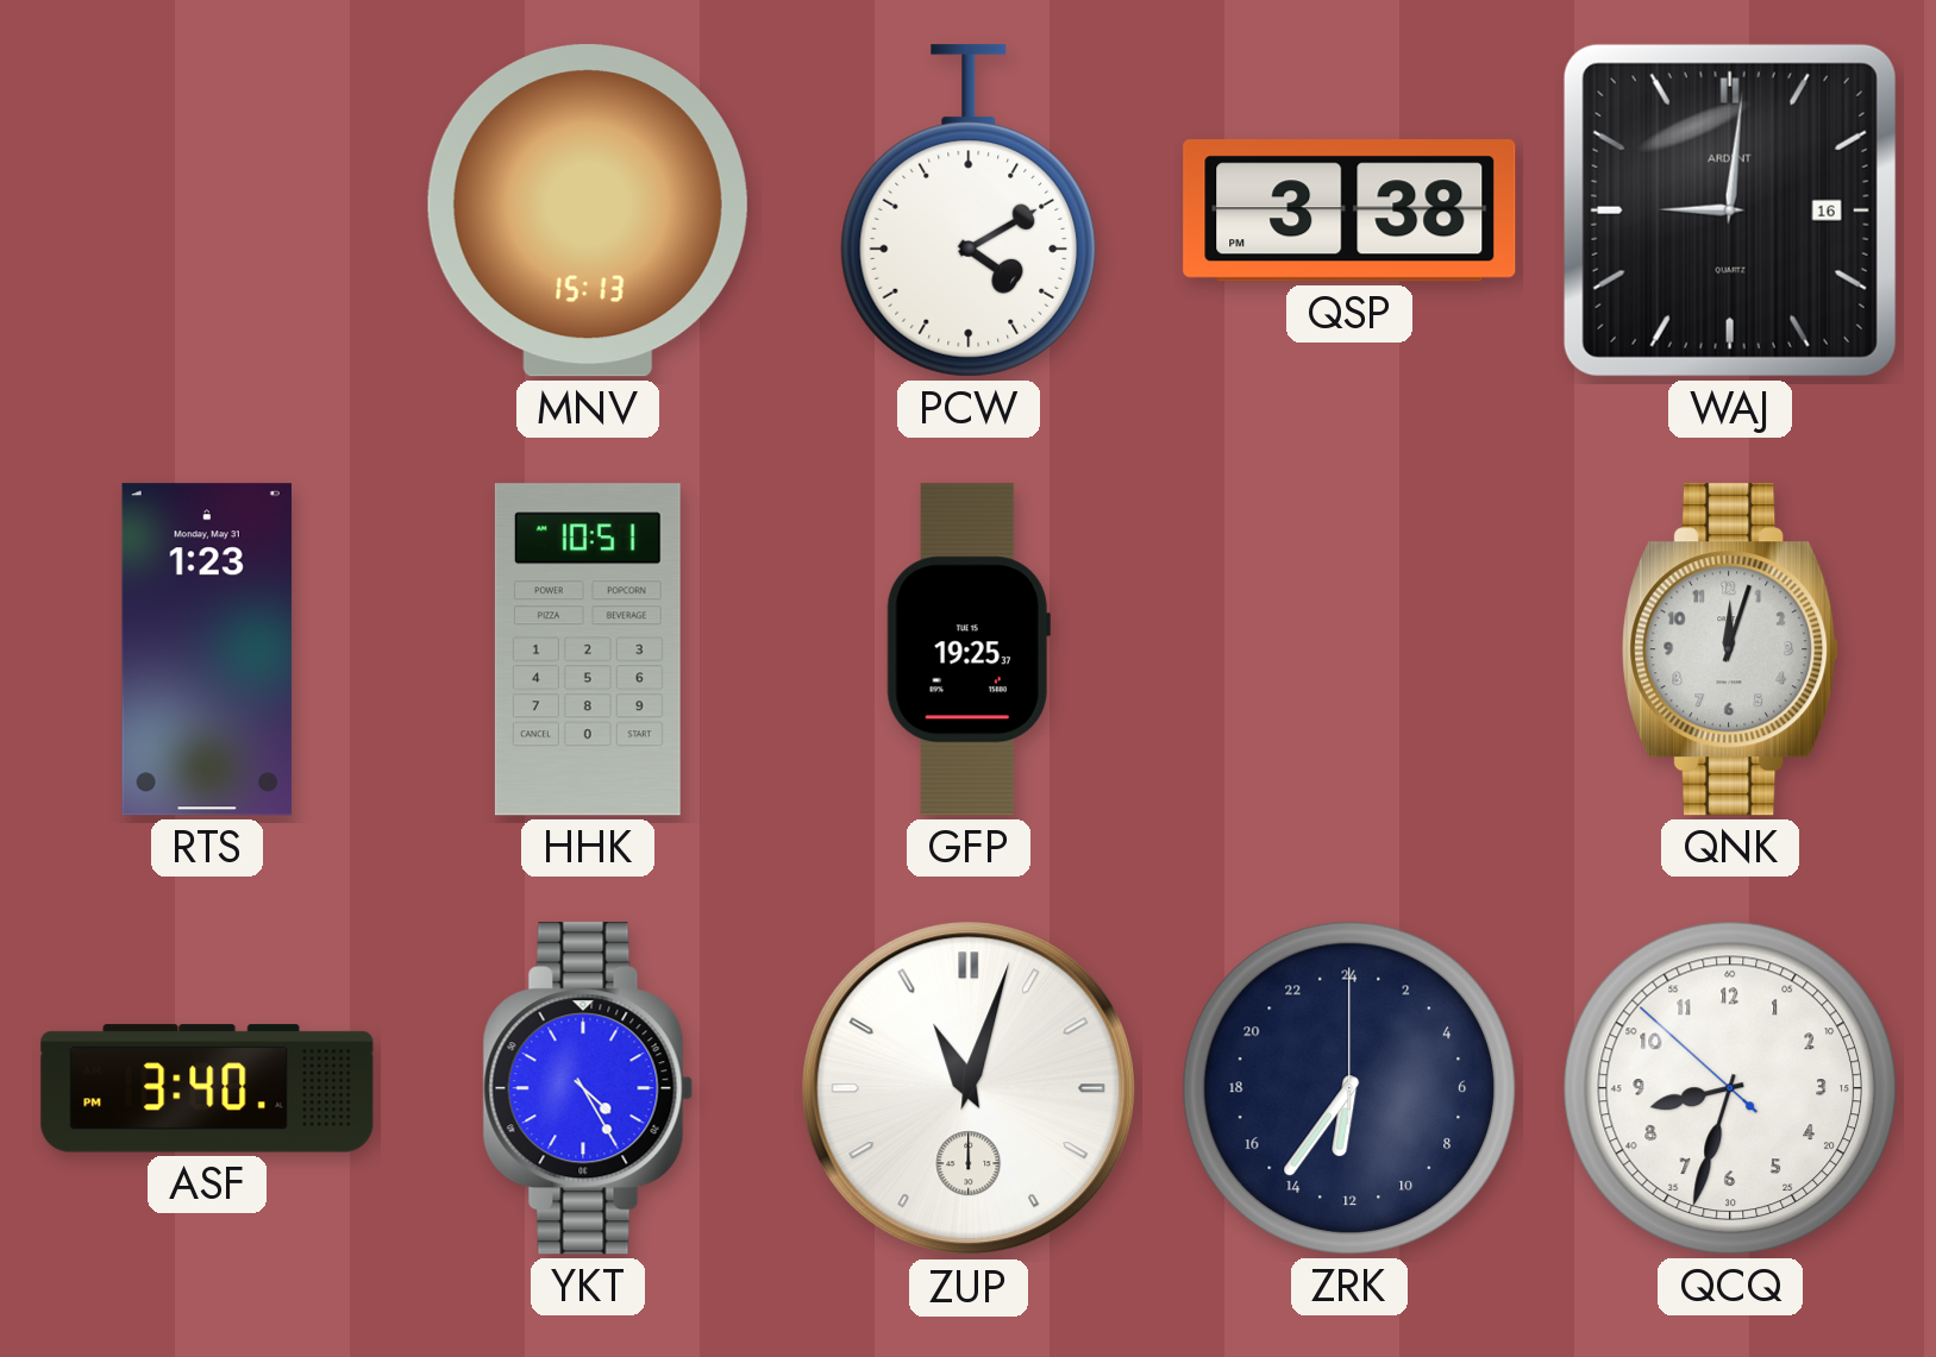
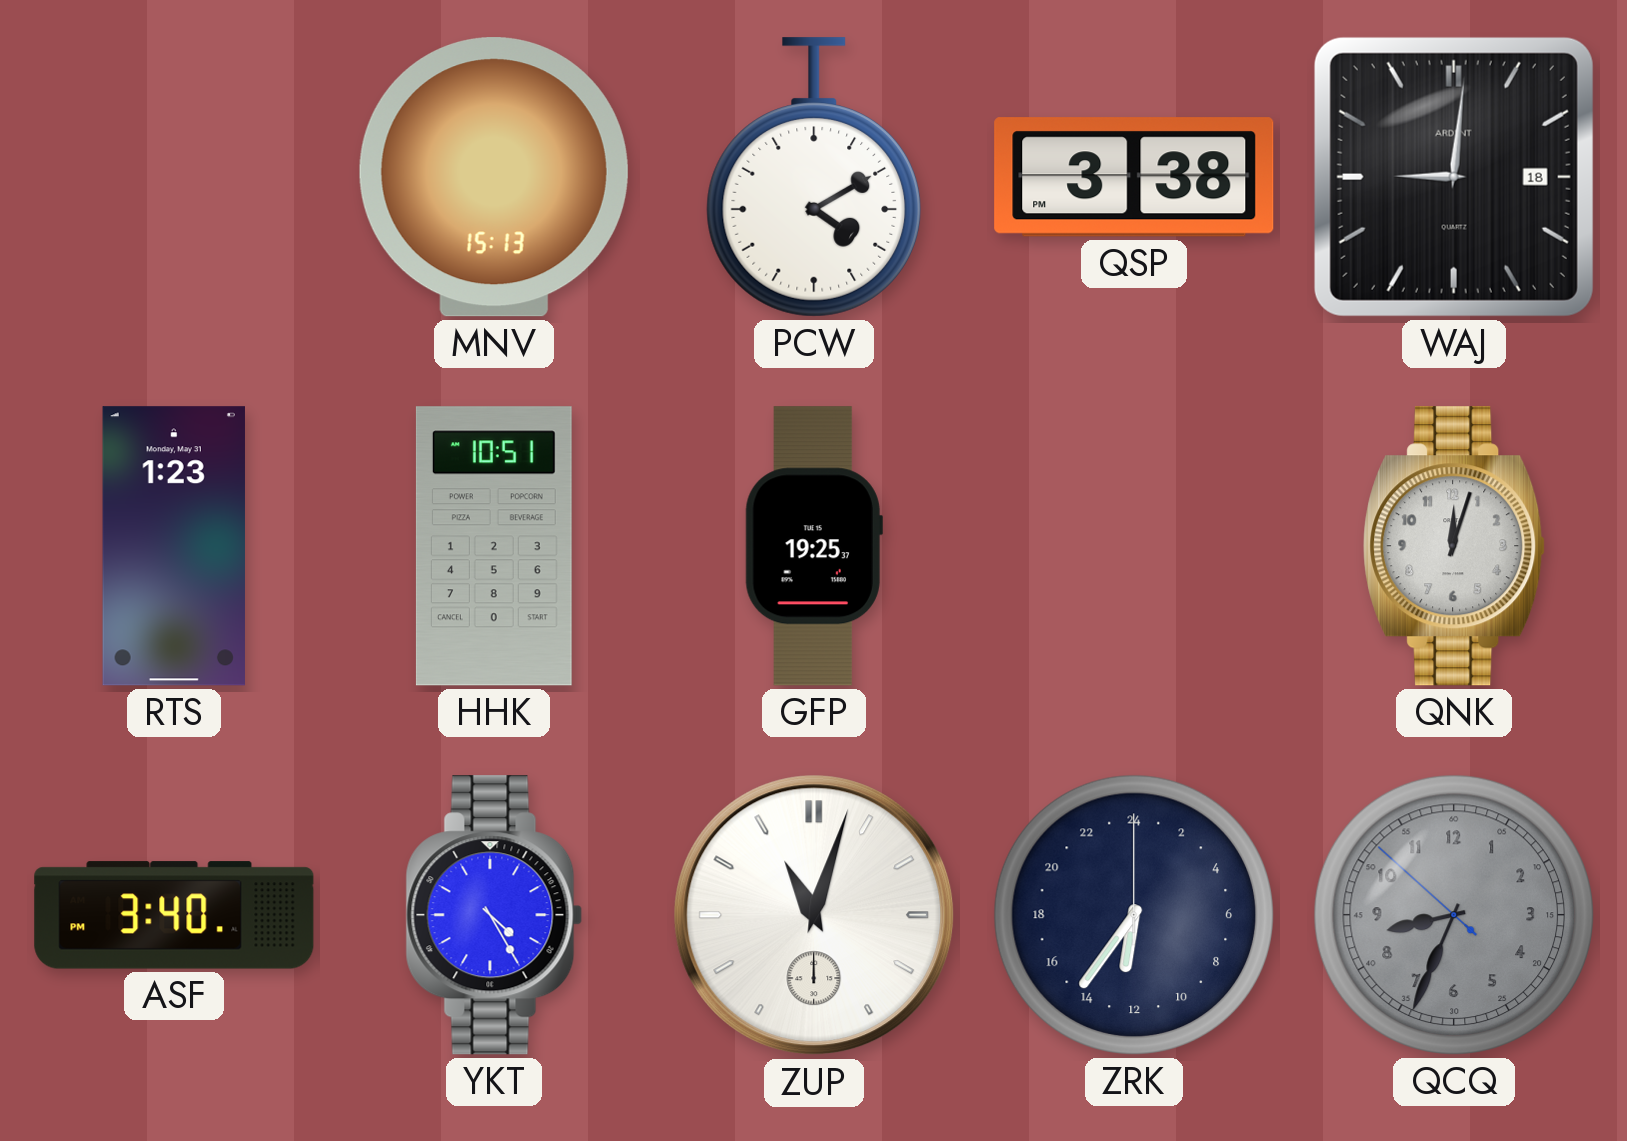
WAJ date: 16 -> 18
QCQ: 8:32 -> 8:33
QCQ dial: white -> grey
